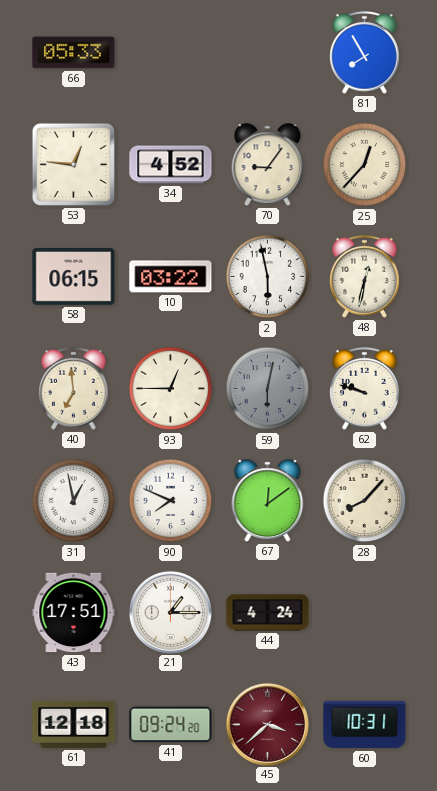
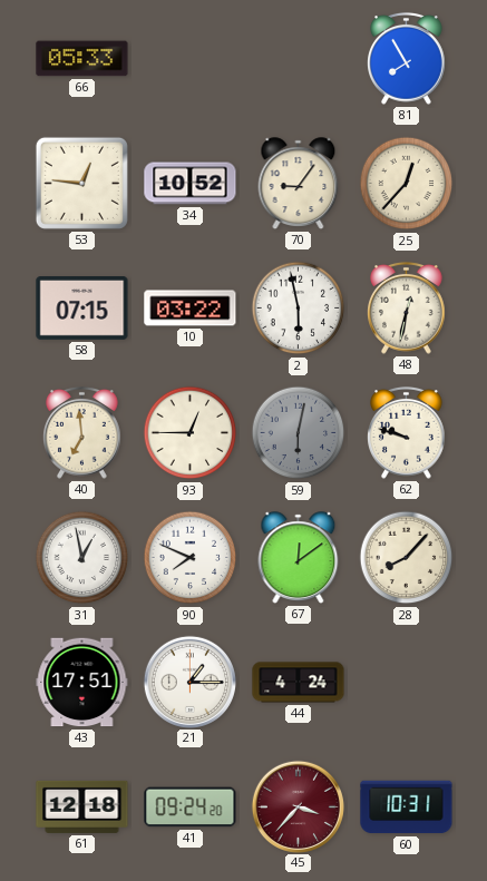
34: 4:52 -> 10:52
58: 06:15 -> 07:15
45: 3:38 -> 3:37
